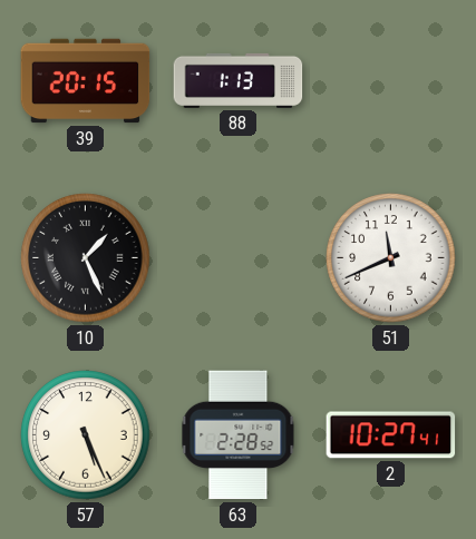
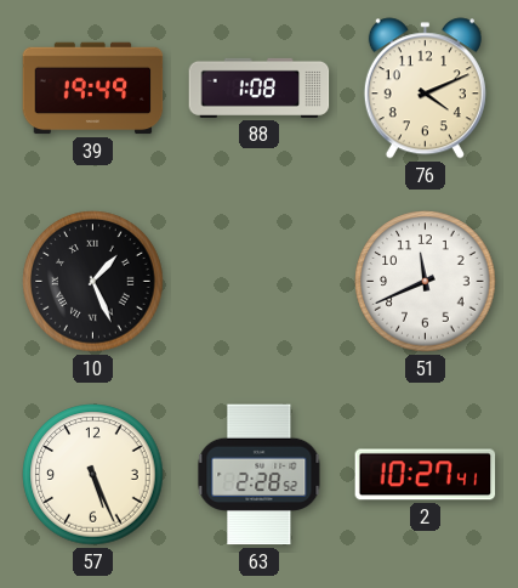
39: 20:15 -> 19:49
88: 1:13 -> 1:08
76: none -> 4:11
